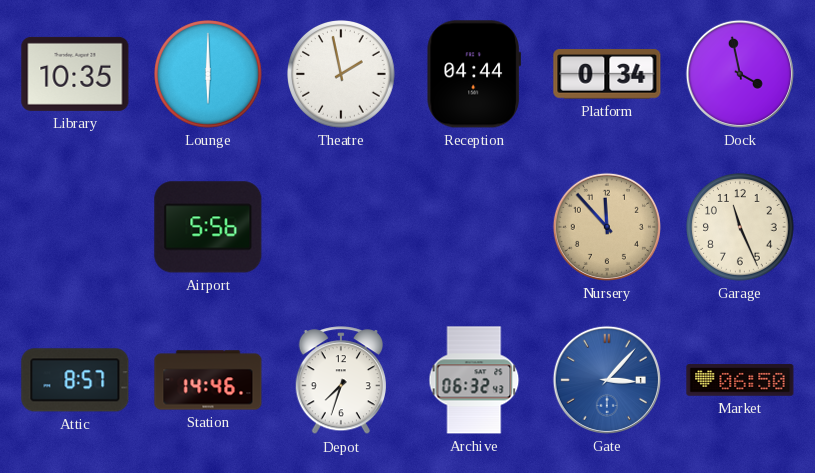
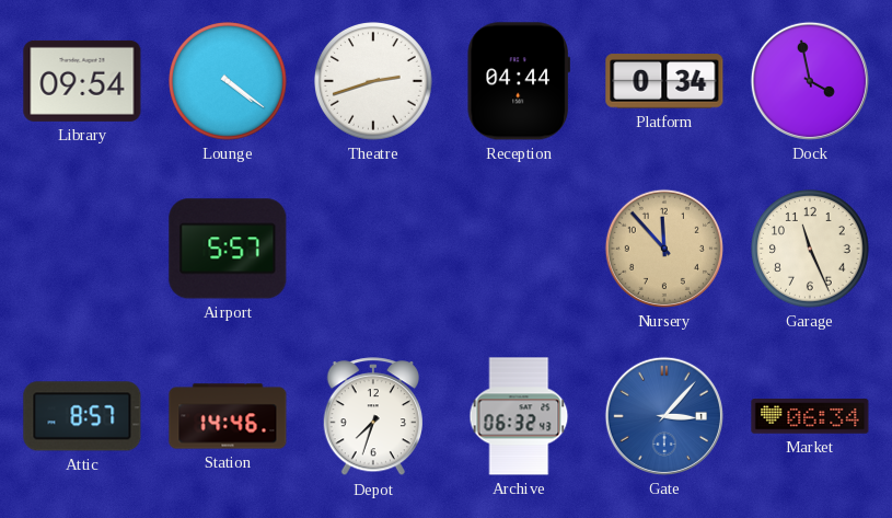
Library: 10:35 -> 09:54
Lounge: 6:00 -> 4:21
Theatre: 1:58 -> 2:42
Airport: 5:56 -> 5:57
Market: 06:50 -> 06:34
